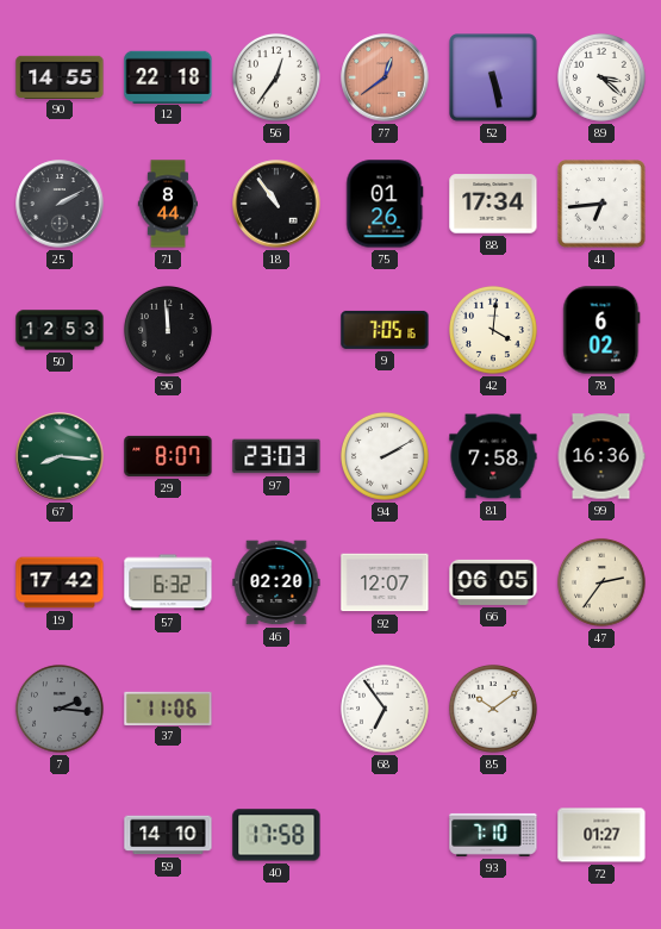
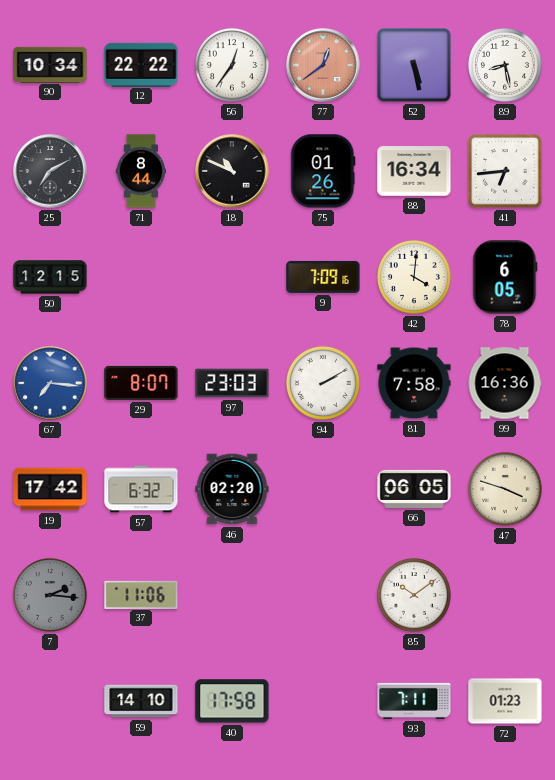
90: 14:55 -> 10:34
12: 22:18 -> 22:22
89: 3:22 -> 8:28
25: 2:10 -> 7:10
18: 10:54 -> 10:49
88: 17:34 -> 16:34
50: 12:53 -> 12:15
96: 11:59 -> none
9: 7:05 -> 7:09
78: 6:02 -> 6:05
67: 8:16 -> 7:16
67 dial: green -> blue
92: 12:07 -> none
47: 2:36 -> 3:48
68: 6:54 -> none
93: 7:10 -> 7:11
72: 01:27 -> 01:23
